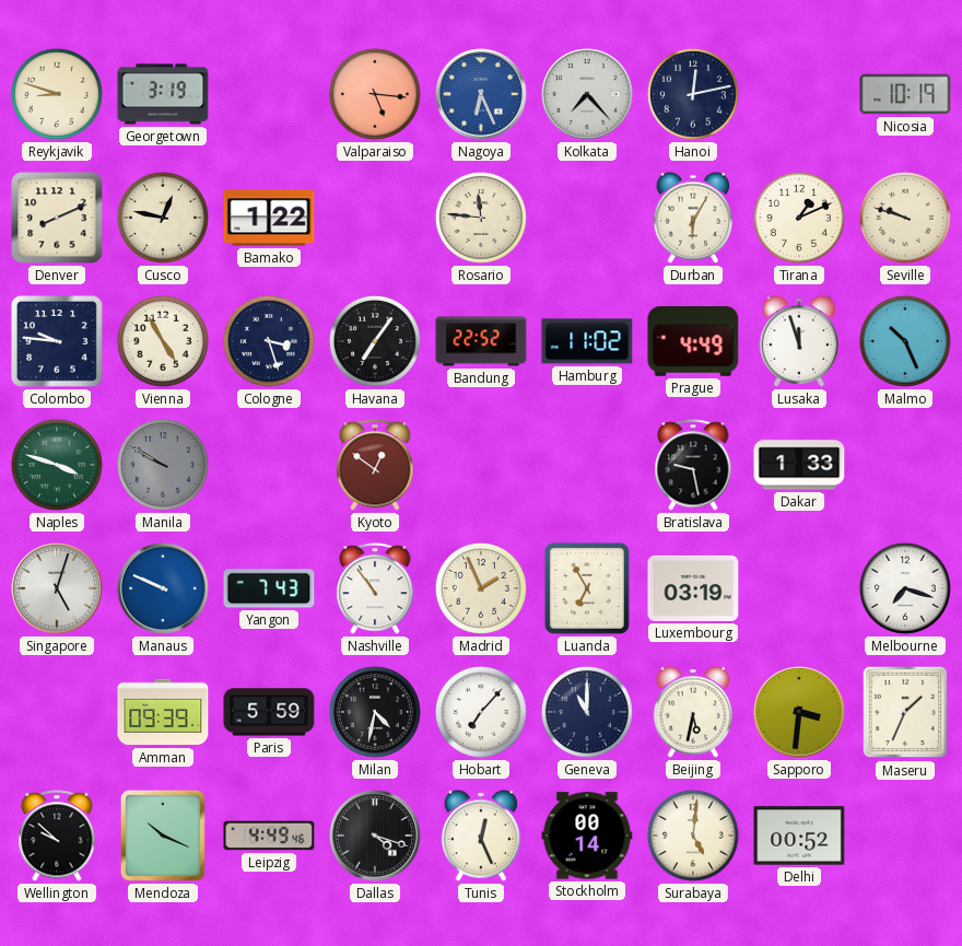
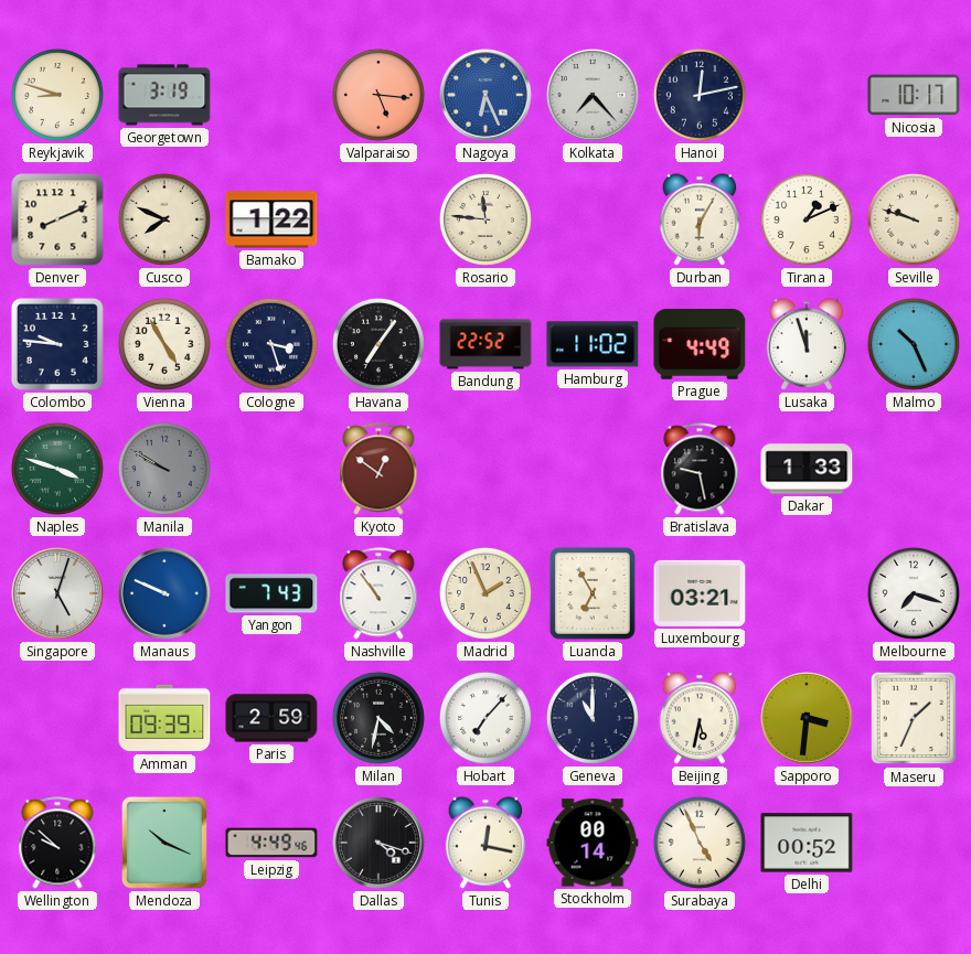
Nicosia: 10:19 -> 10:17
Cusco: 12:47 -> 7:49
Luxembourg: 03:19 -> 03:21
Paris: 5:59 -> 2:59
Tunis: 12:26 -> 12:17
Surabaya: 5:01 -> 4:56
